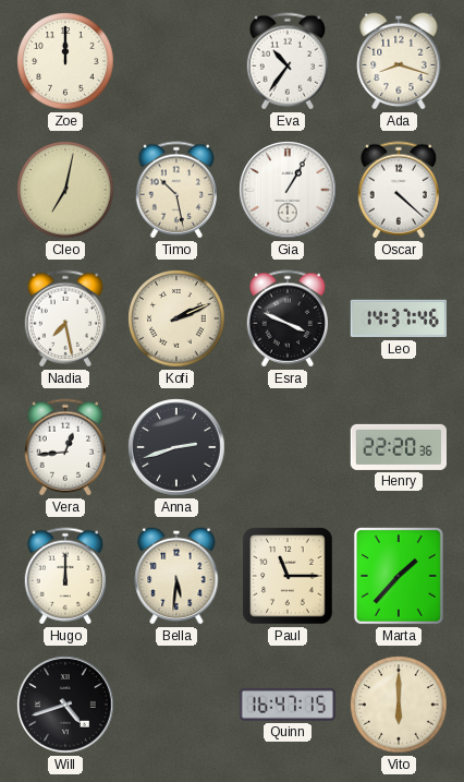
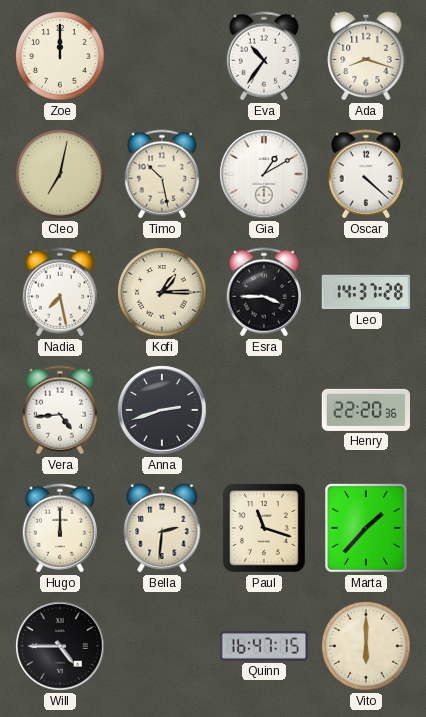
Gia: 1:05 -> 1:10
Kofi: 2:11 -> 1:15
Esra: 3:49 -> 3:45
Leo: 14:37:46 -> 14:37:28
Vera: 12:44 -> 4:44
Bella: 5:31 -> 2:31
Paul: 11:15 -> 11:18
Will: 4:42 -> 4:45
